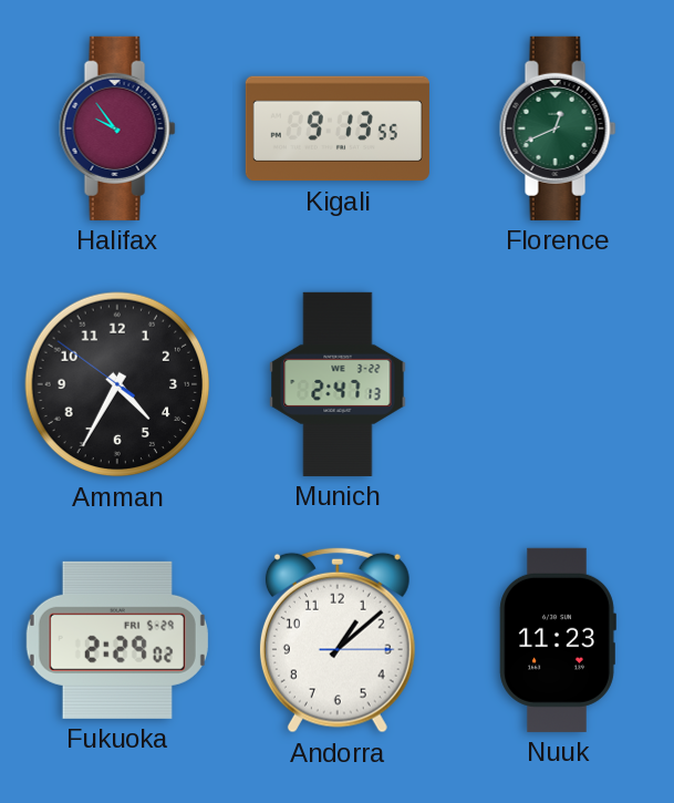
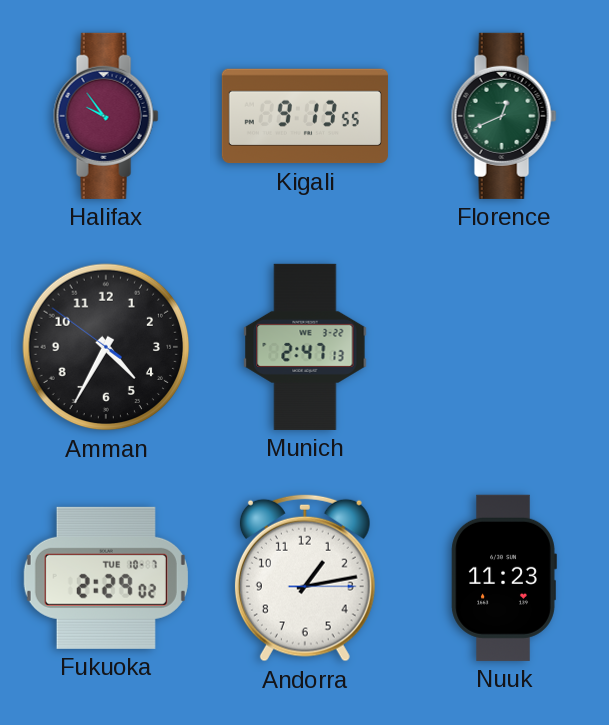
Fukuoka date: FRI 5-29 -> TUE 10-7
Andorra: 1:08 -> 1:13
